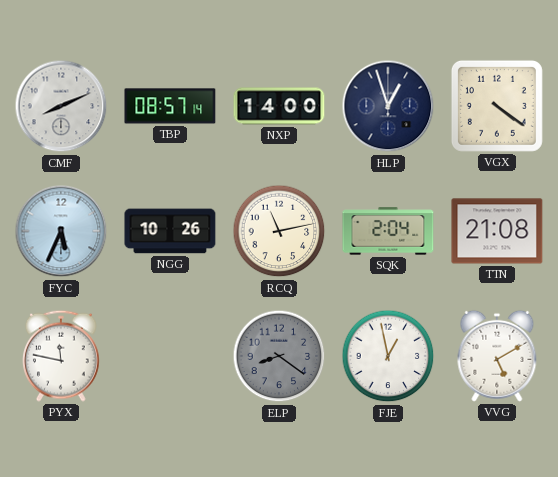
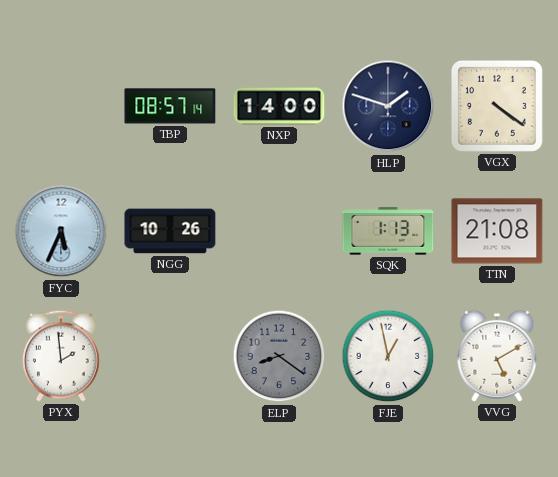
CMF: 8:11 -> none
HLP: 12:57 -> 1:48
RCQ: 11:13 -> none
SQK: 2:04 -> 1:13
PYX: 11:47 -> 1:59
